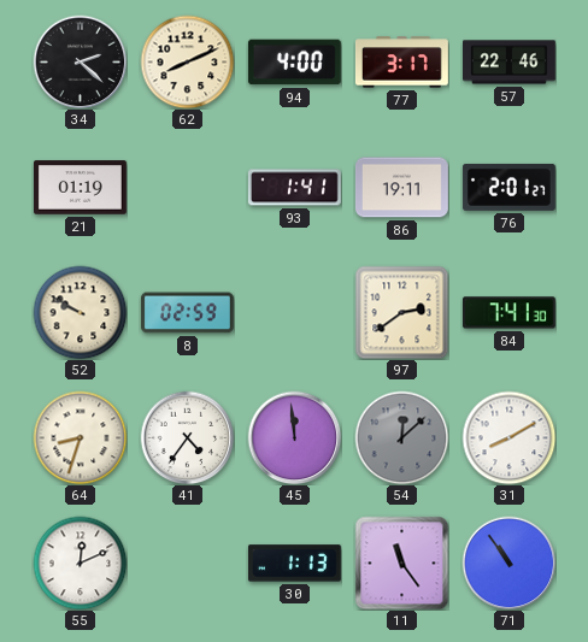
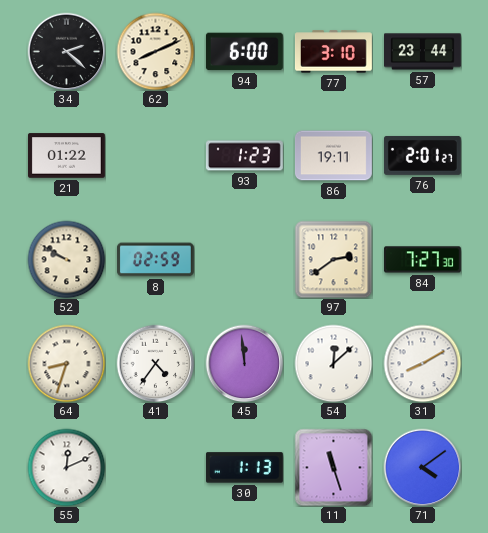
94: 4:00 -> 6:00
77: 3:17 -> 3:10
57: 22:46 -> 23:44
21: 01:19 -> 01:22
93: 1:41 -> 1:23
84: 7:41 -> 7:27
54 dial: grey -> white
11: 11:24 -> 11:27
71: 10:54 -> 4:09
